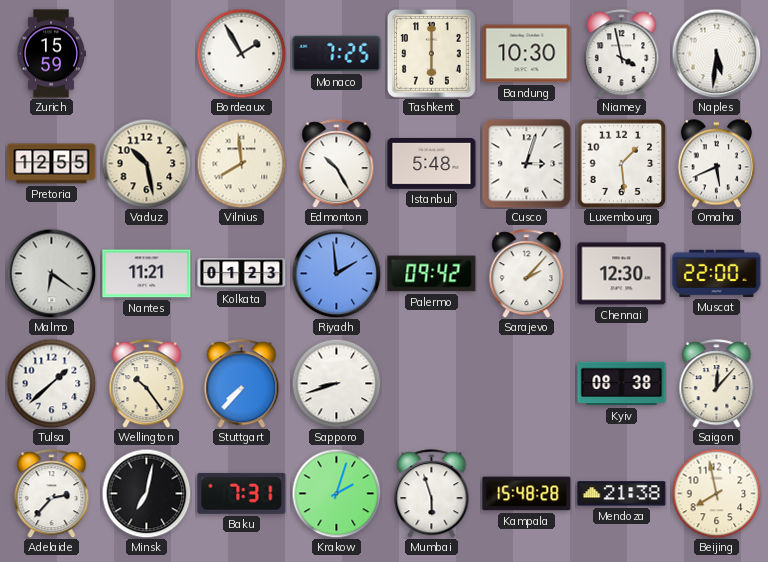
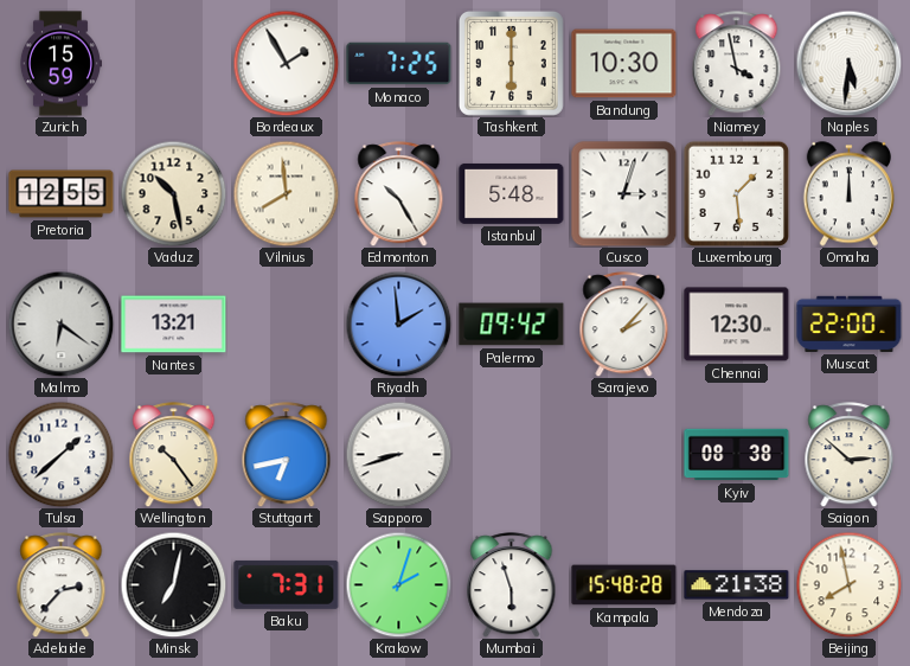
Omaha: 5:41 -> 12:00
Nantes: 11:21 -> 13:21
Kolkata: 01:23 -> none
Stuttgart: 7:37 -> 6:43
Saigon: 12:07 -> 2:52
